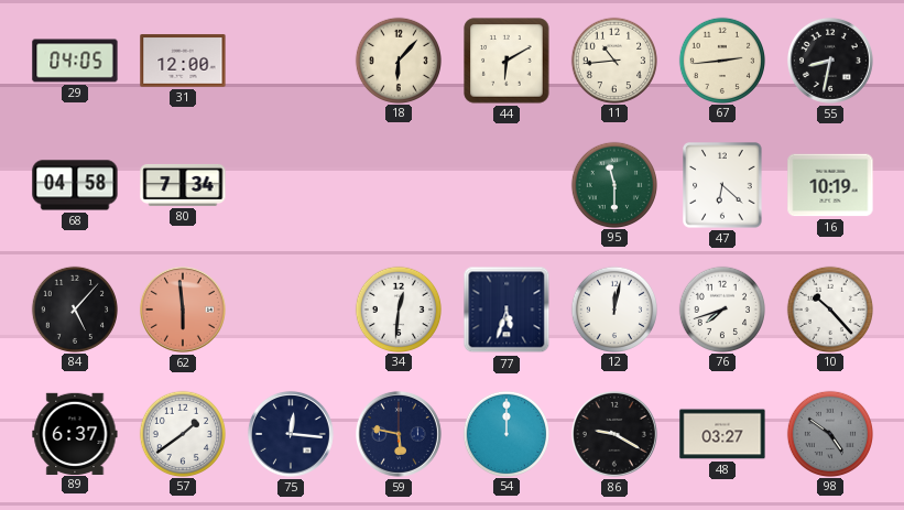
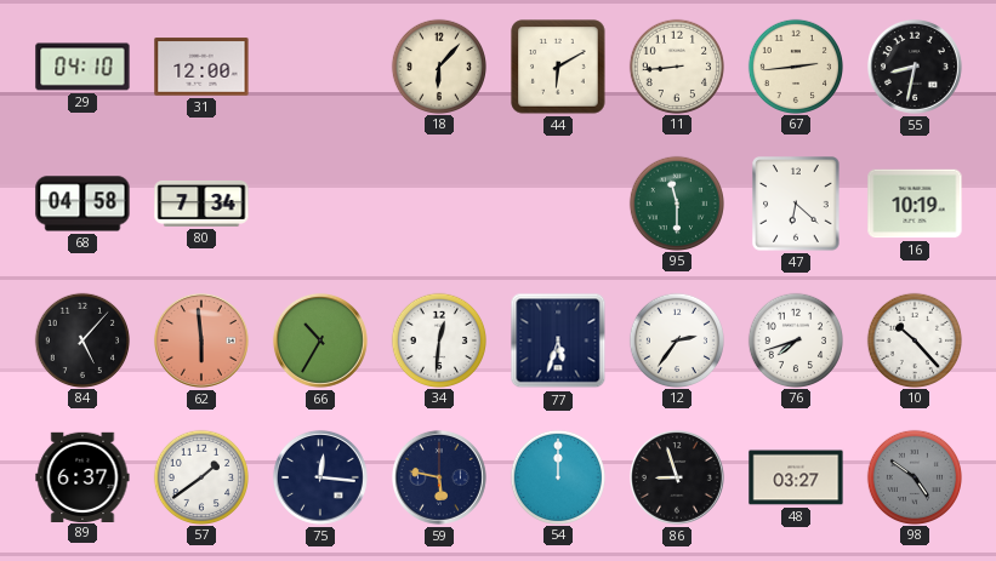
29: 04:05 -> 04:10
11: 10:44 -> 8:44
66: none -> 10:35
12: 12:02 -> 2:36
86: 9:20 -> 8:57
